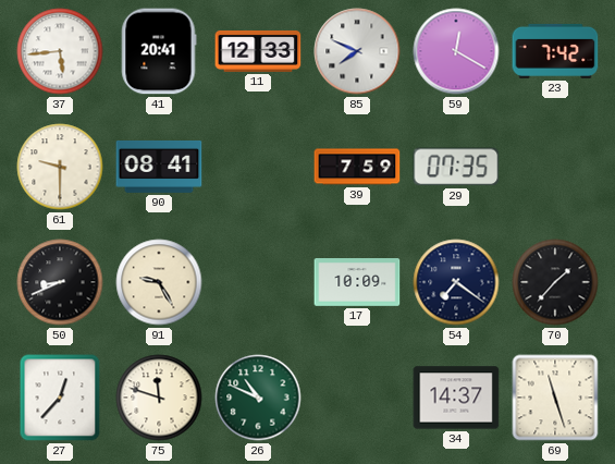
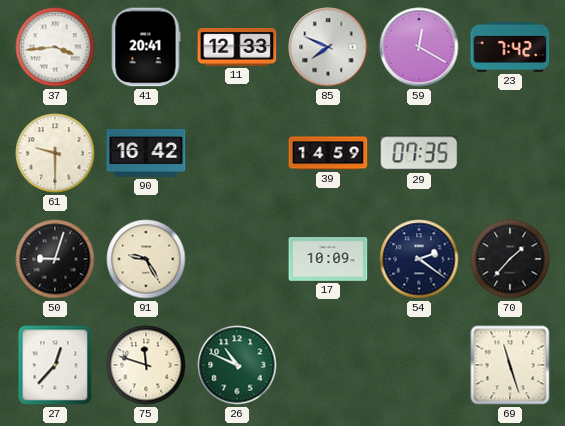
37: 5:44 -> 3:44
90: 08:41 -> 16:42
39: 7:59 -> 14:59
50: 8:41 -> 9:03
54: 7:21 -> 2:21
34: 14:37 -> none
